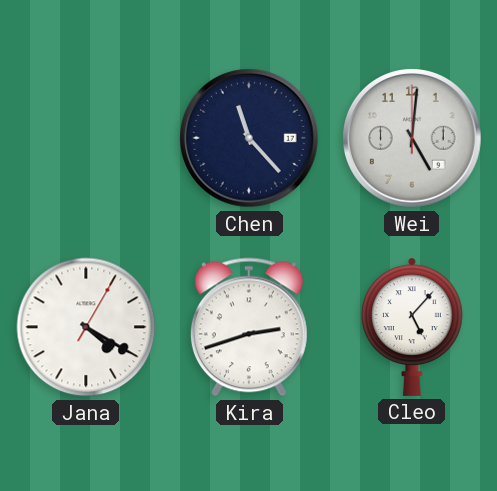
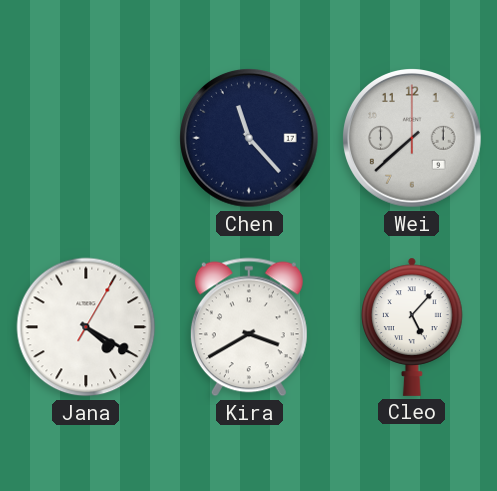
Wei: 5:01 -> 7:38
Kira: 2:42 -> 3:40
